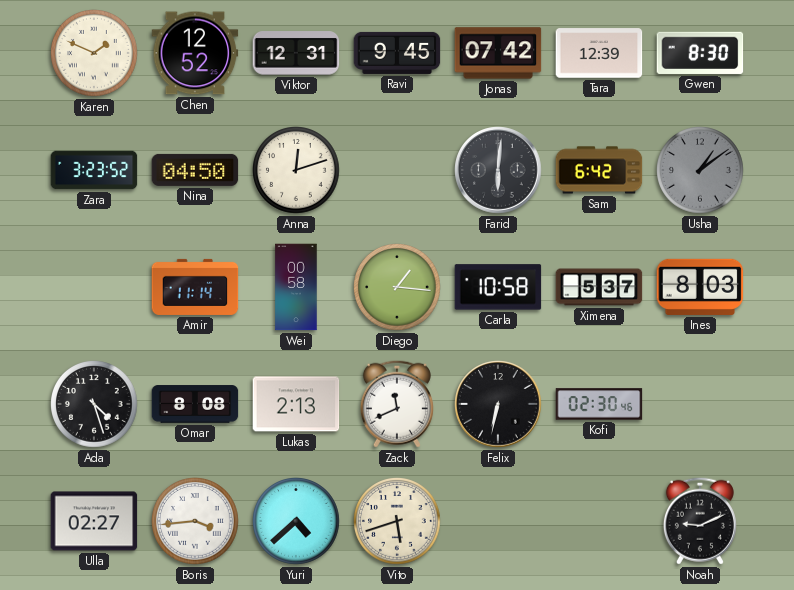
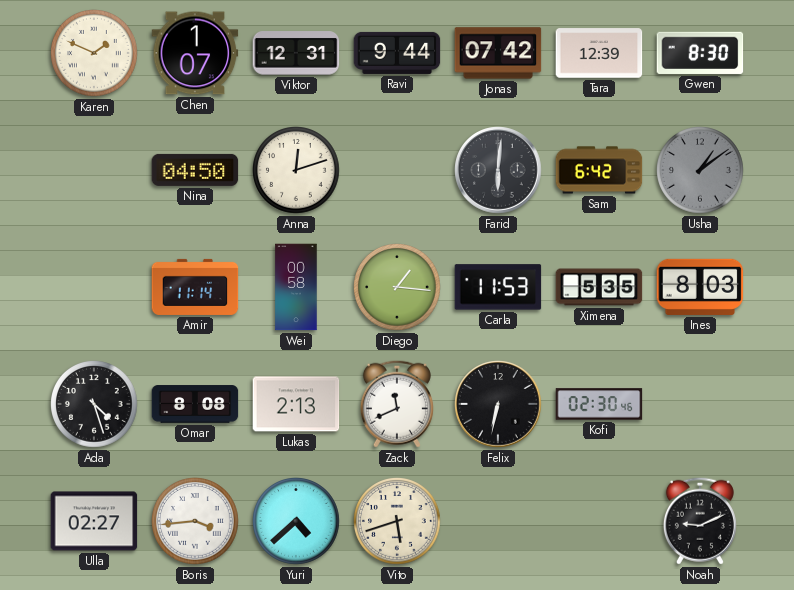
Chen: 12:52 -> 1:07
Ravi: 9:45 -> 9:44
Zara: 3:23 -> none
Carla: 10:58 -> 11:53
Ximena: 5:37 -> 5:35
